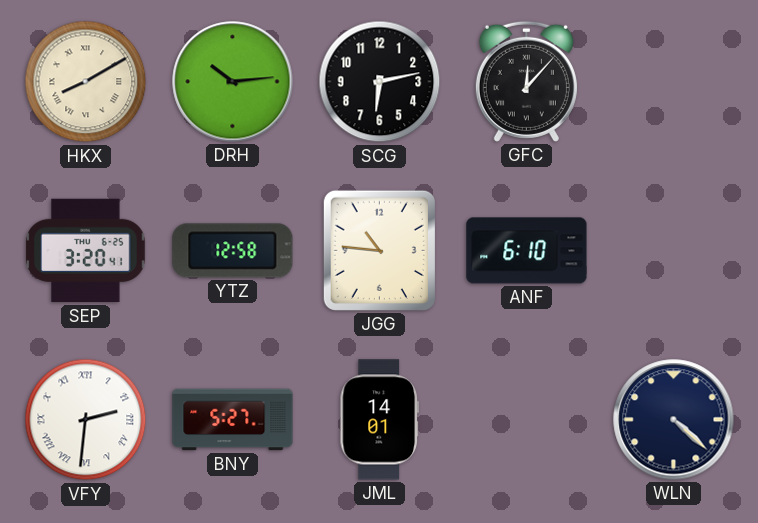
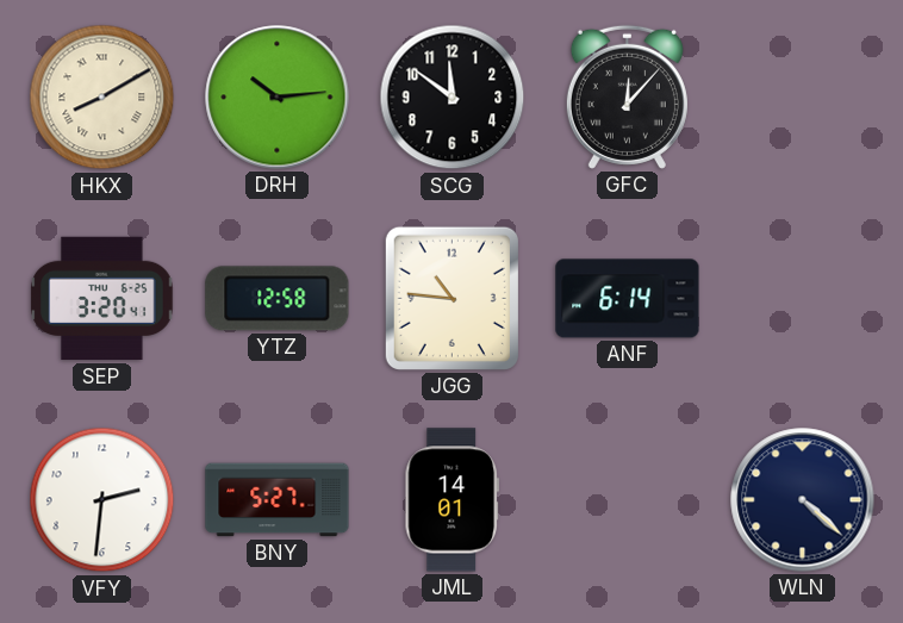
SCG: 6:13 -> 11:51
ANF: 6:10 -> 6:14
VFY numerals: Roman -> Arabic
